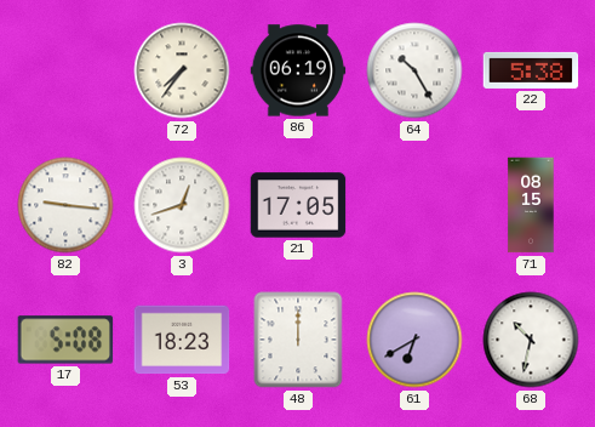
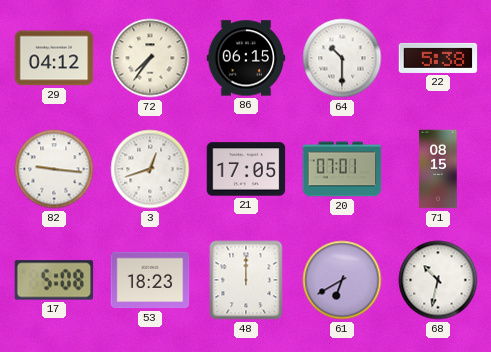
29: none -> 04:12
86: 06:19 -> 06:15
64: 10:25 -> 10:30
20: none -> 07:01
